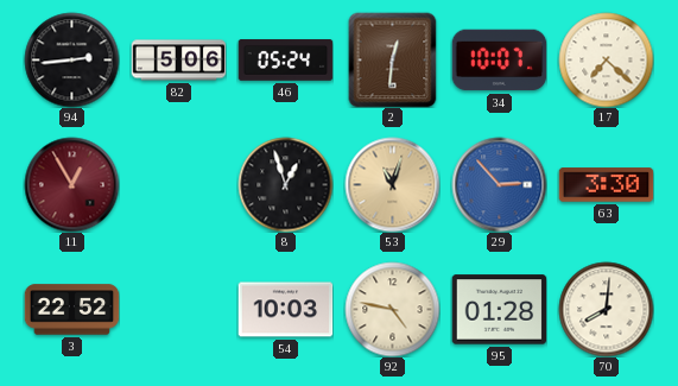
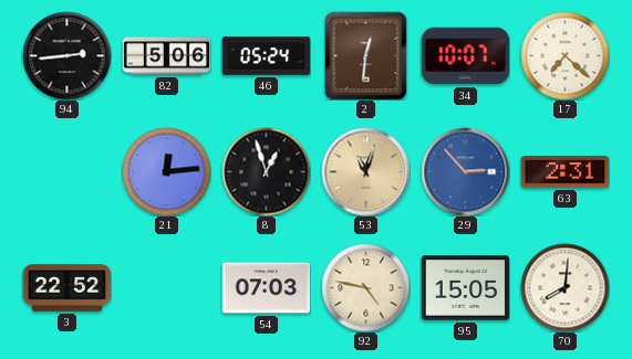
11: 12:55 -> none
21: none -> 12:14
63: 3:30 -> 2:31
54: 10:03 -> 07:03
95: 01:28 -> 15:05
